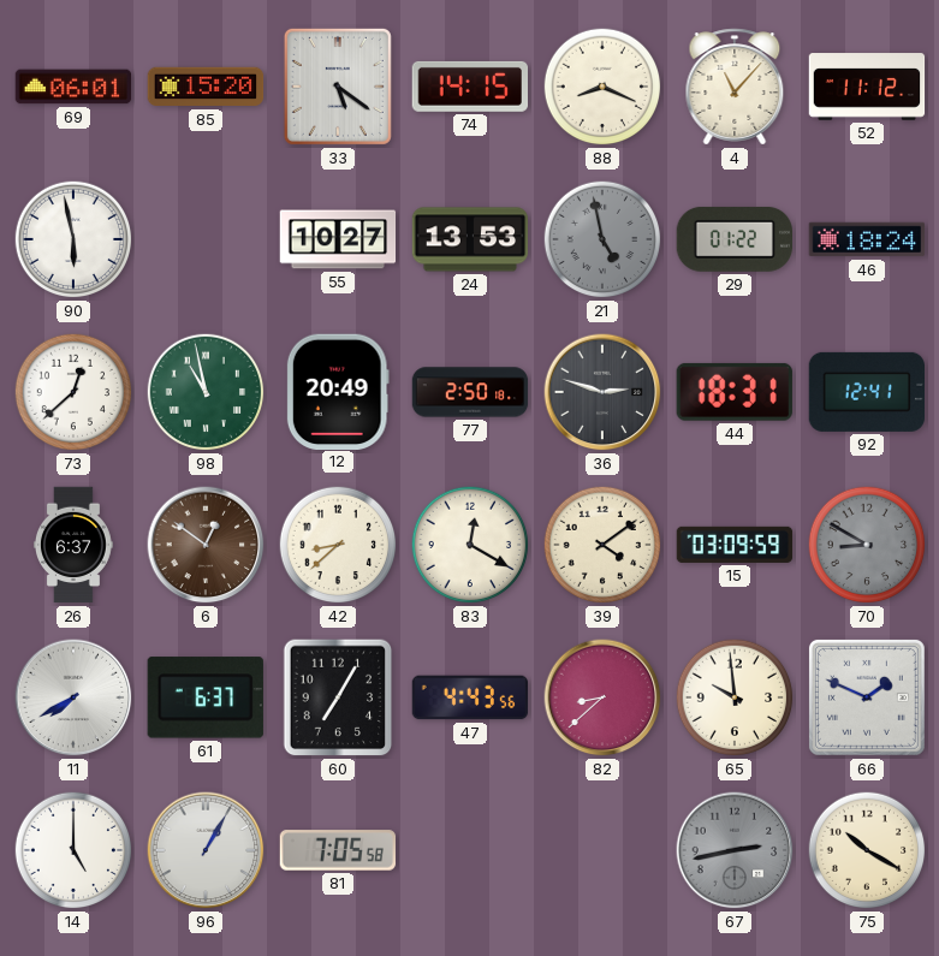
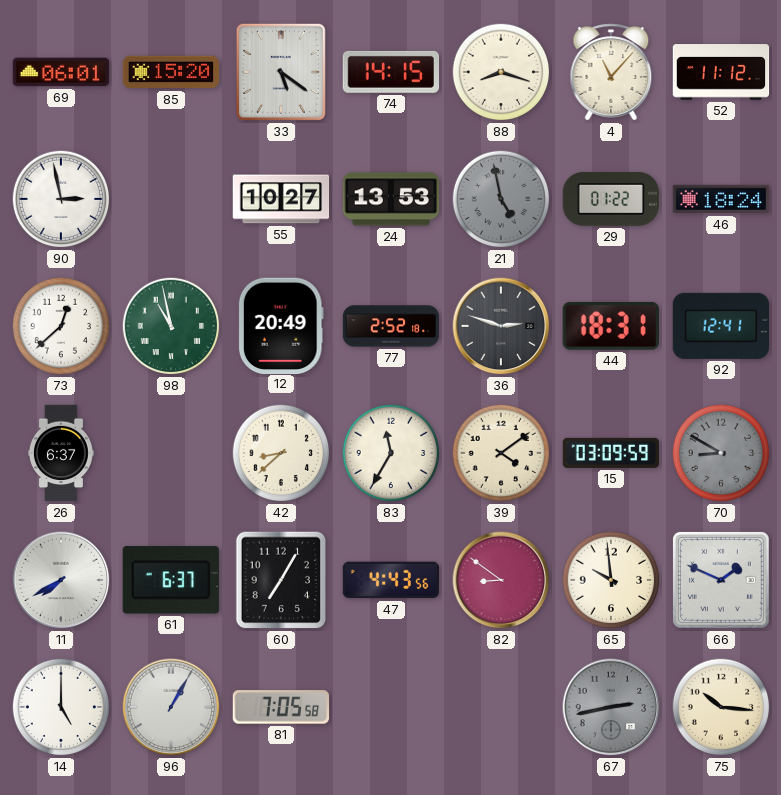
88: 8:19 -> 8:18
90: 5:58 -> 2:58
77: 2:50 -> 2:52
6: 12:51 -> none
83: 12:20 -> 11:35
82: 8:38 -> 8:51
75: 10:20 -> 10:16
